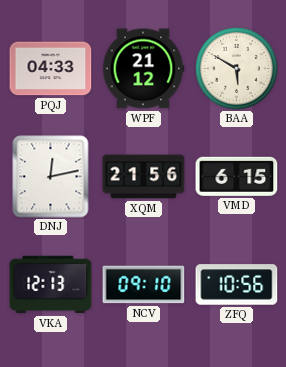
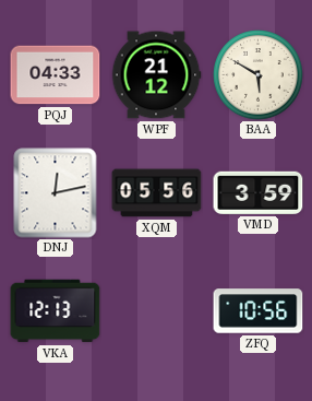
XQM: 21:56 -> 05:56
VMD: 6:15 -> 3:59
NCV: 09:10 -> none
